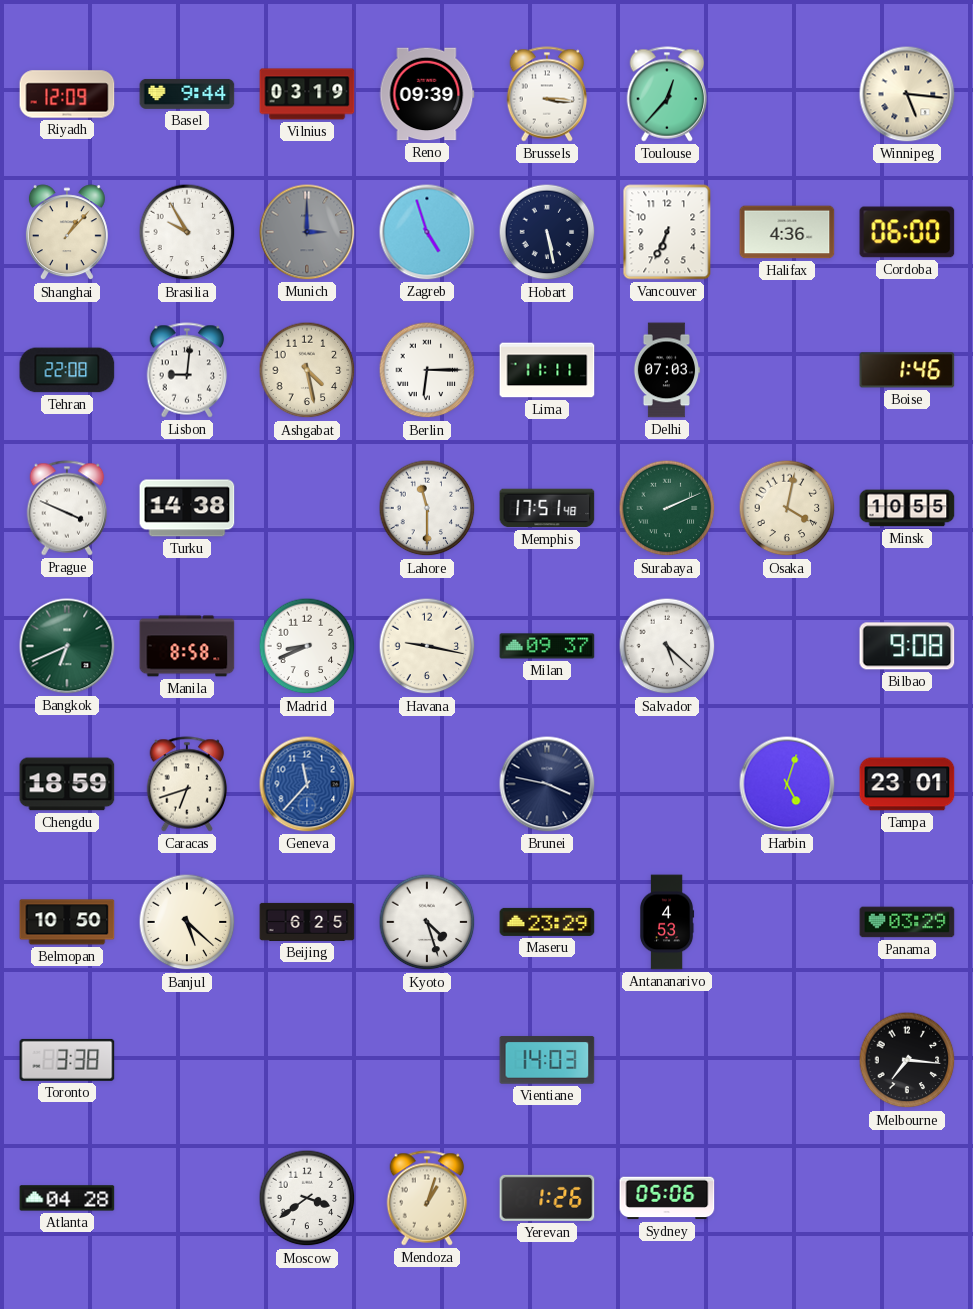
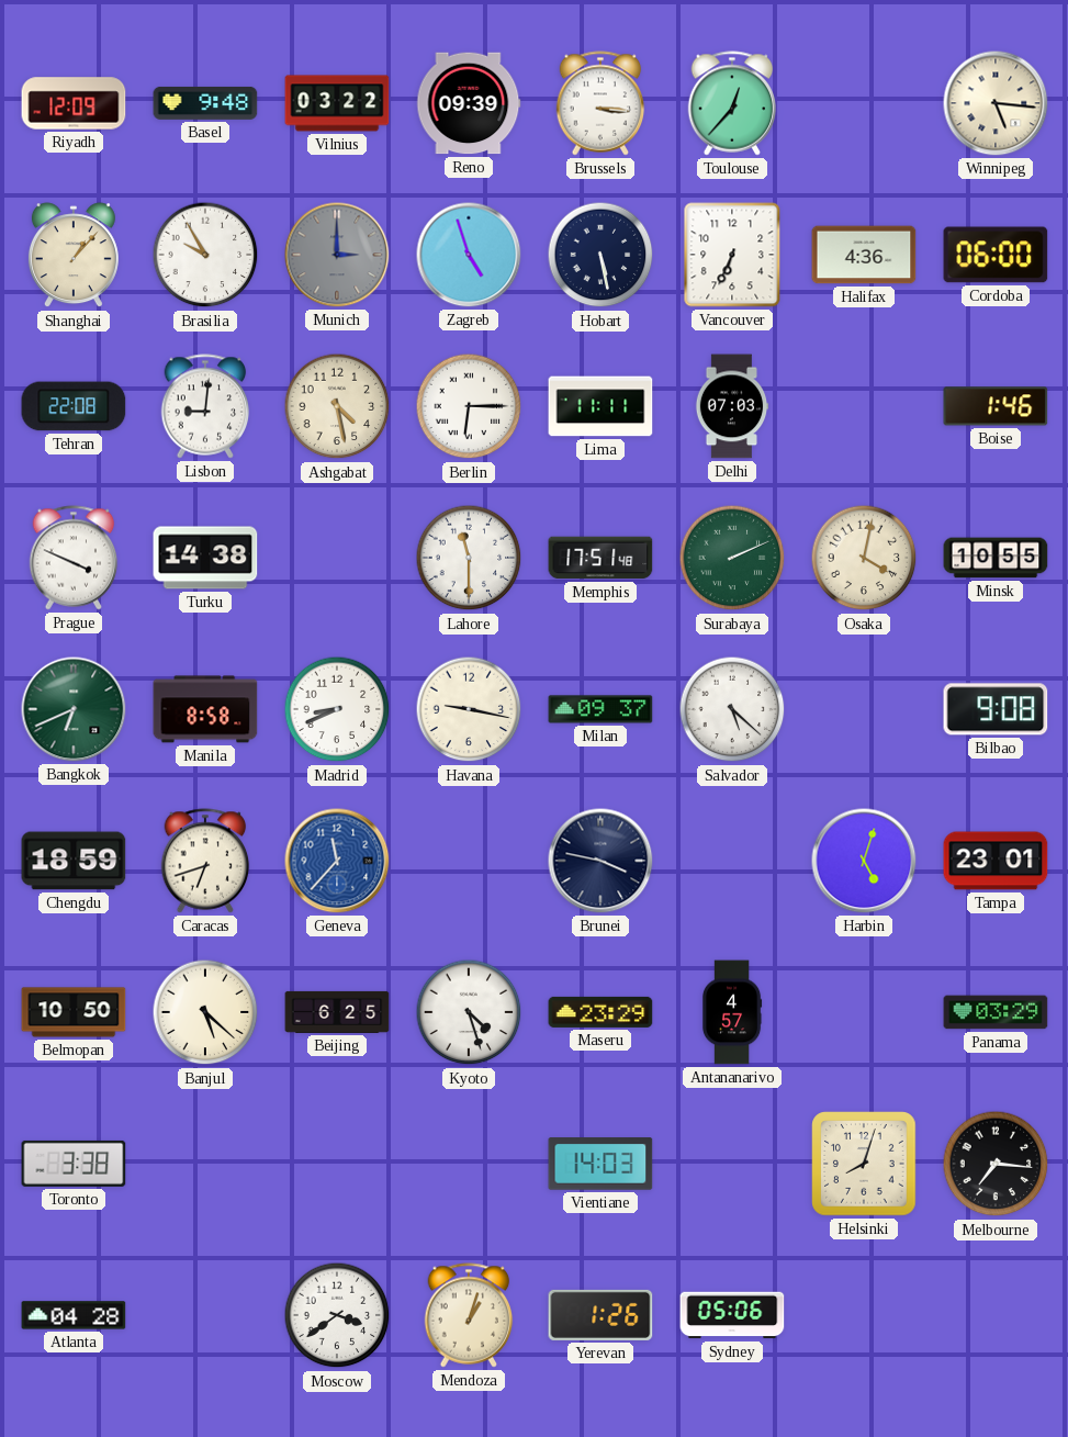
Basel: 9:44 -> 9:48
Vilnius: 03:19 -> 03:22
Antananarivo: 4:53 -> 4:57
Helsinki: none -> 8:03
